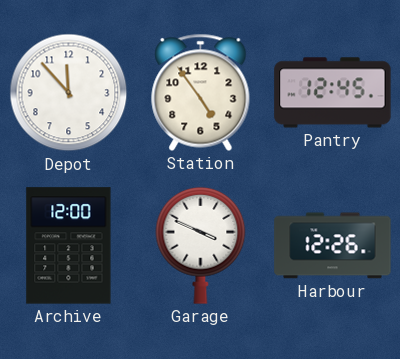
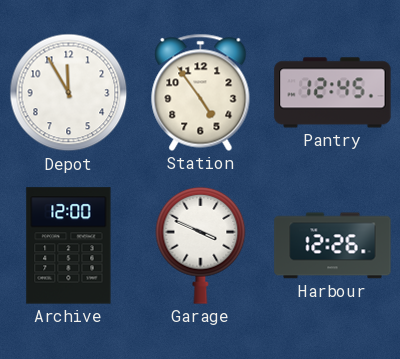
Depot: 11:53 -> 11:55
